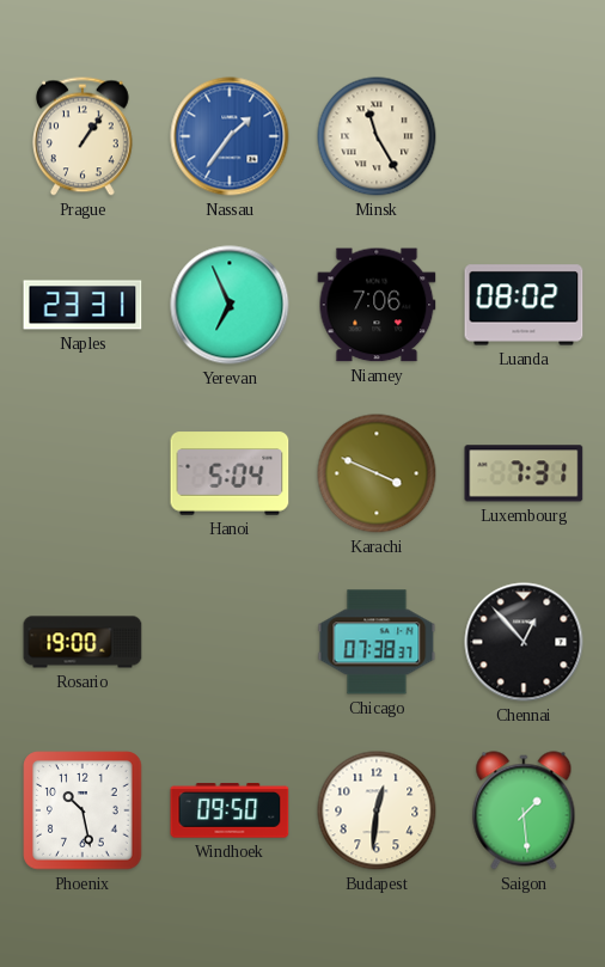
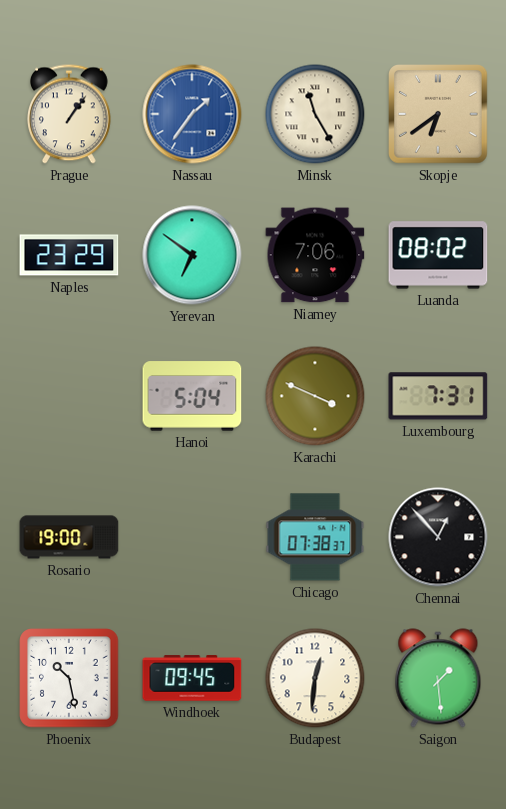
Skopje: none -> 6:39
Naples: 23:31 -> 23:29
Yerevan: 6:56 -> 6:51
Windhoek: 09:50 -> 09:45
